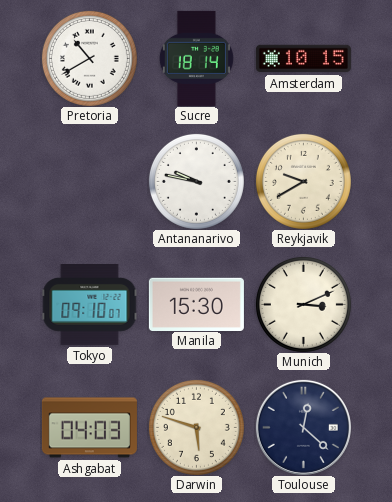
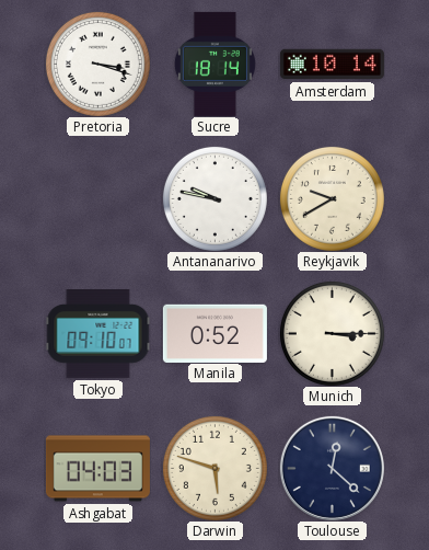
Pretoria: 10:40 -> 3:18
Amsterdam: 10:15 -> 10:14
Manila: 15:30 -> 0:52
Munich: 3:11 -> 3:15
